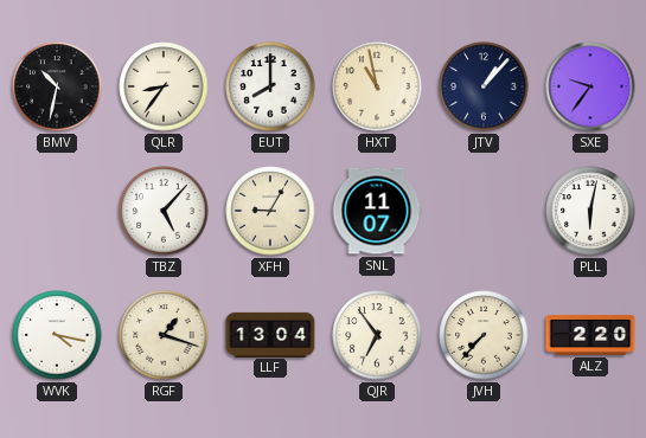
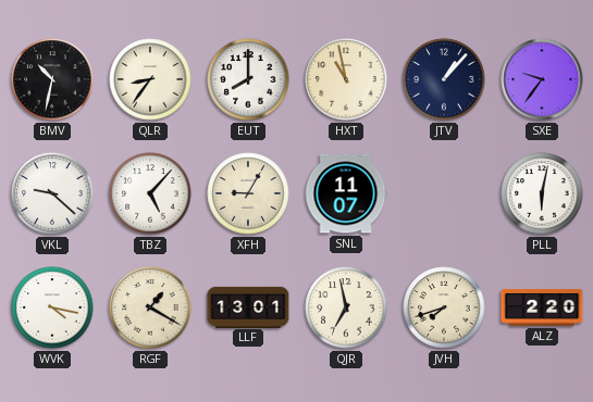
VKL: none -> 9:22
RGF: 1:18 -> 1:20
LLF: 13:04 -> 13:01
QJR: 6:54 -> 6:58
JVH: 7:37 -> 7:42
